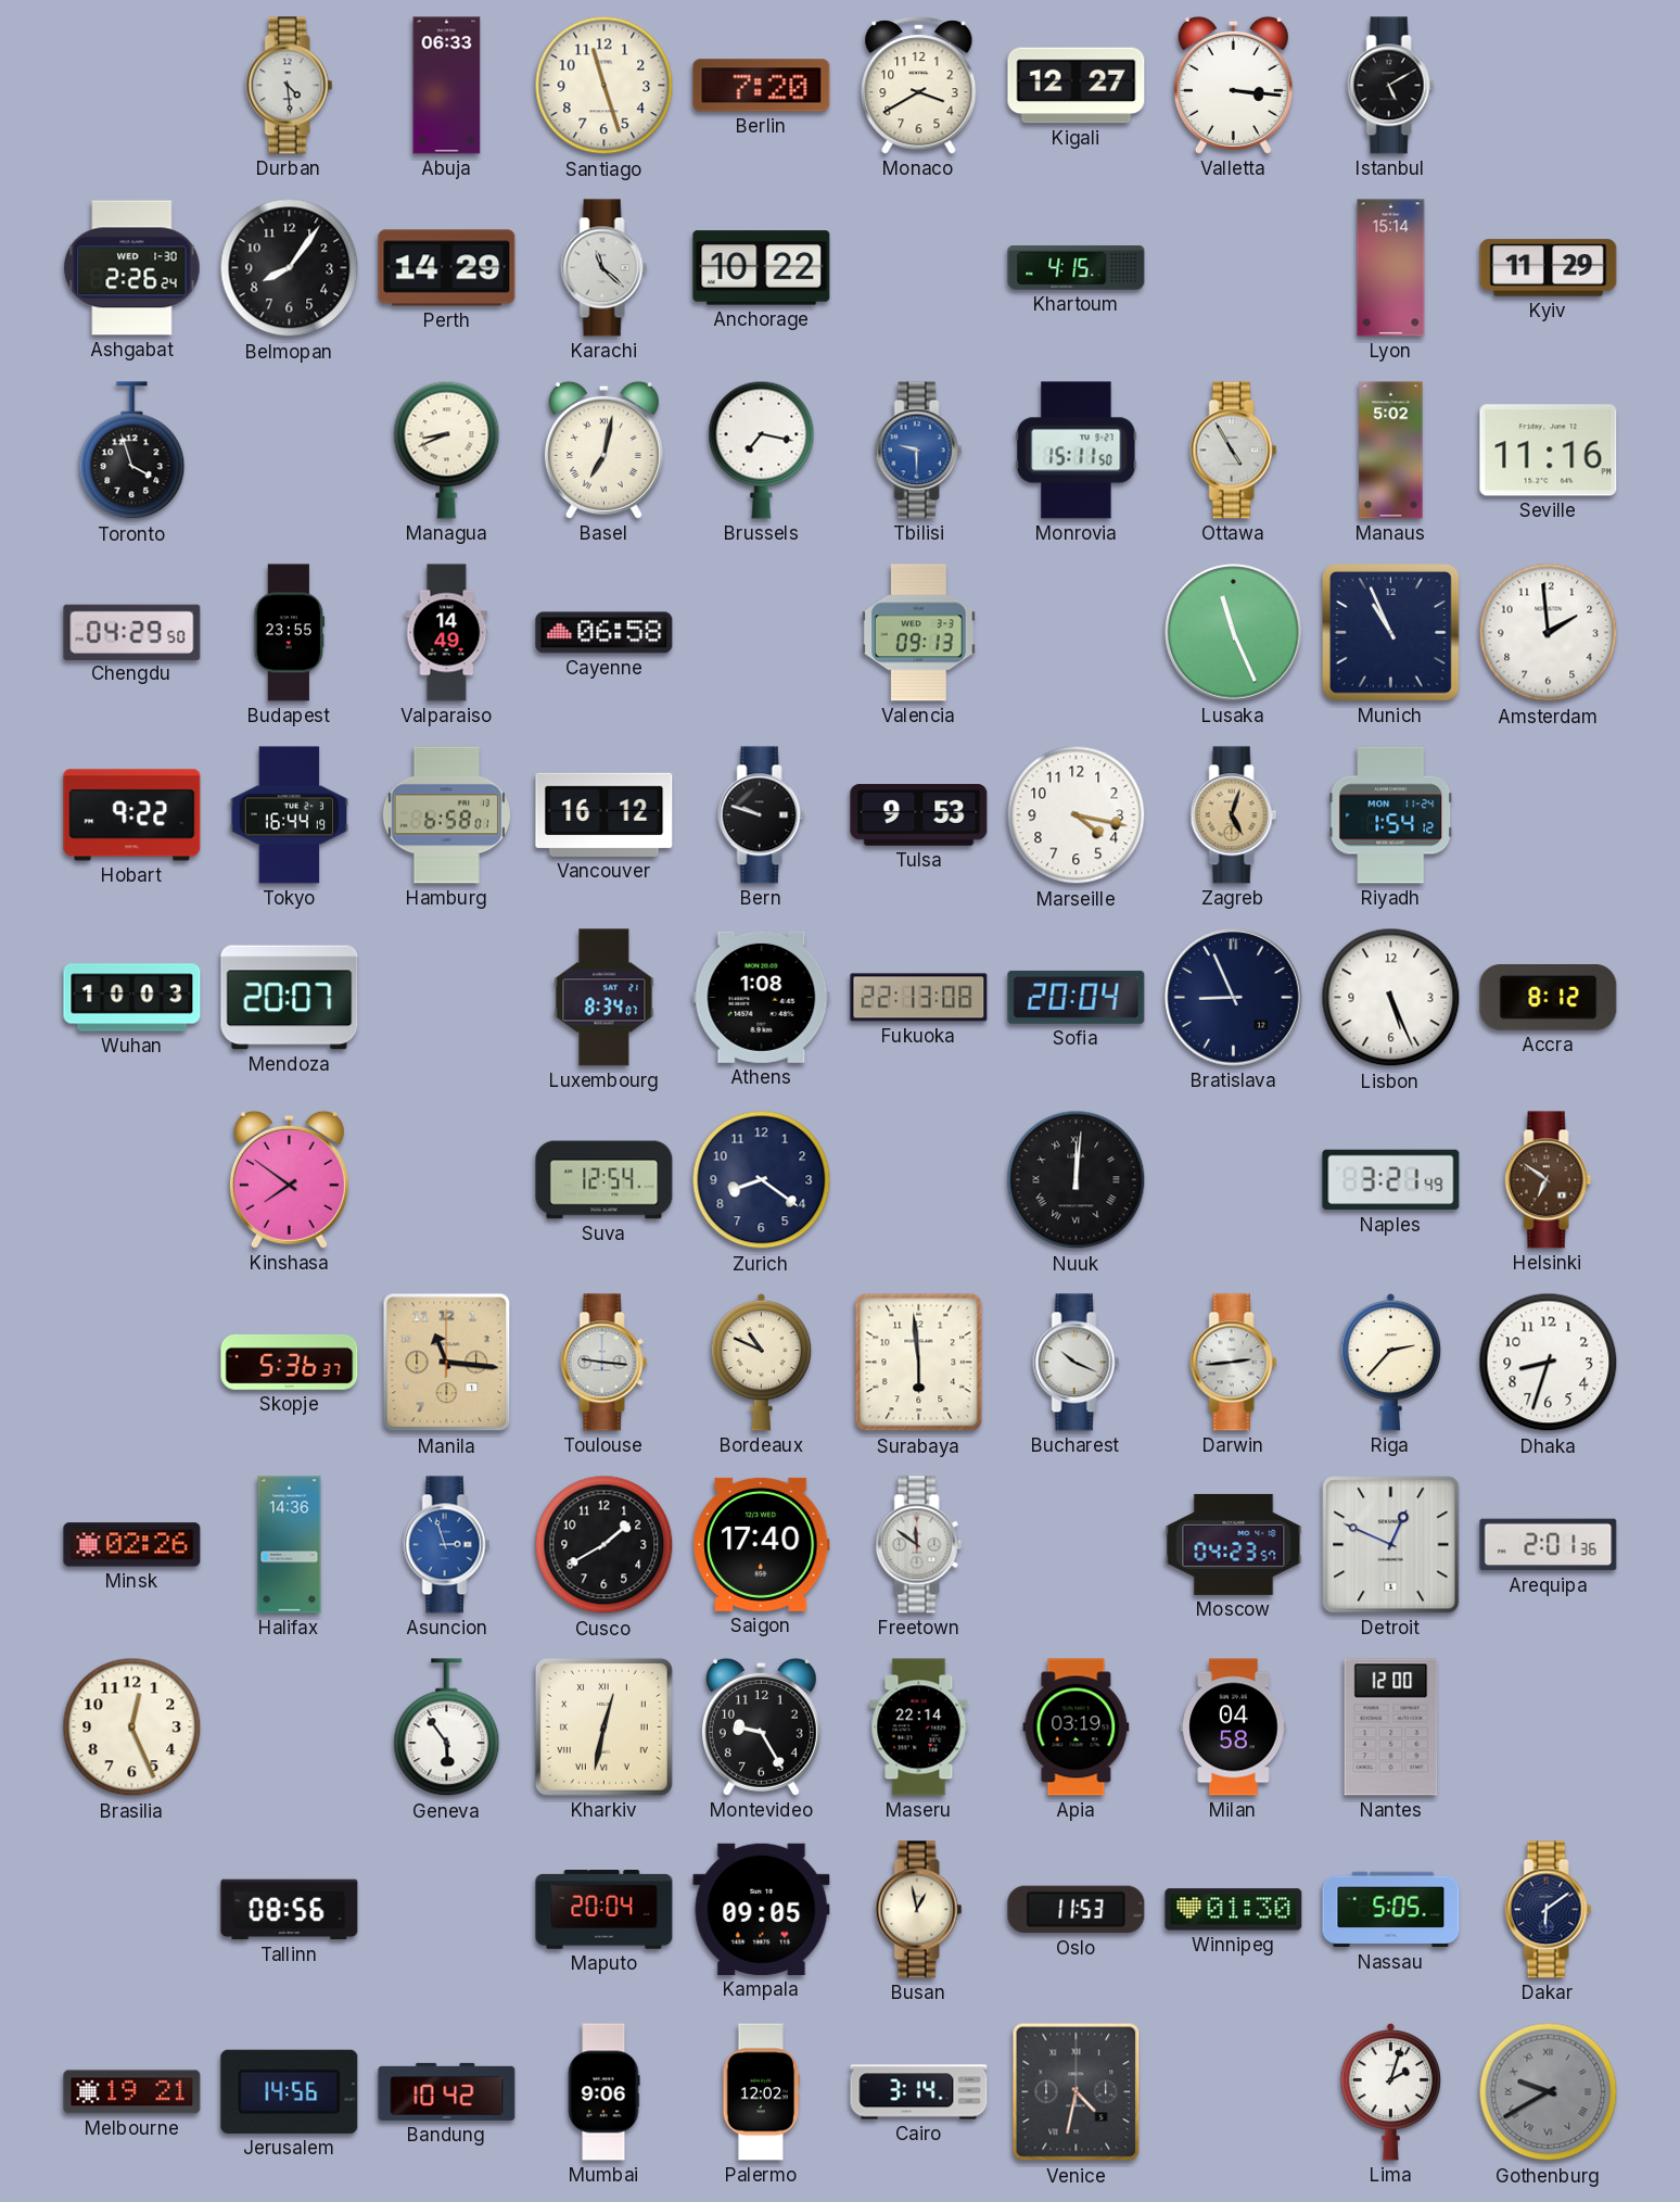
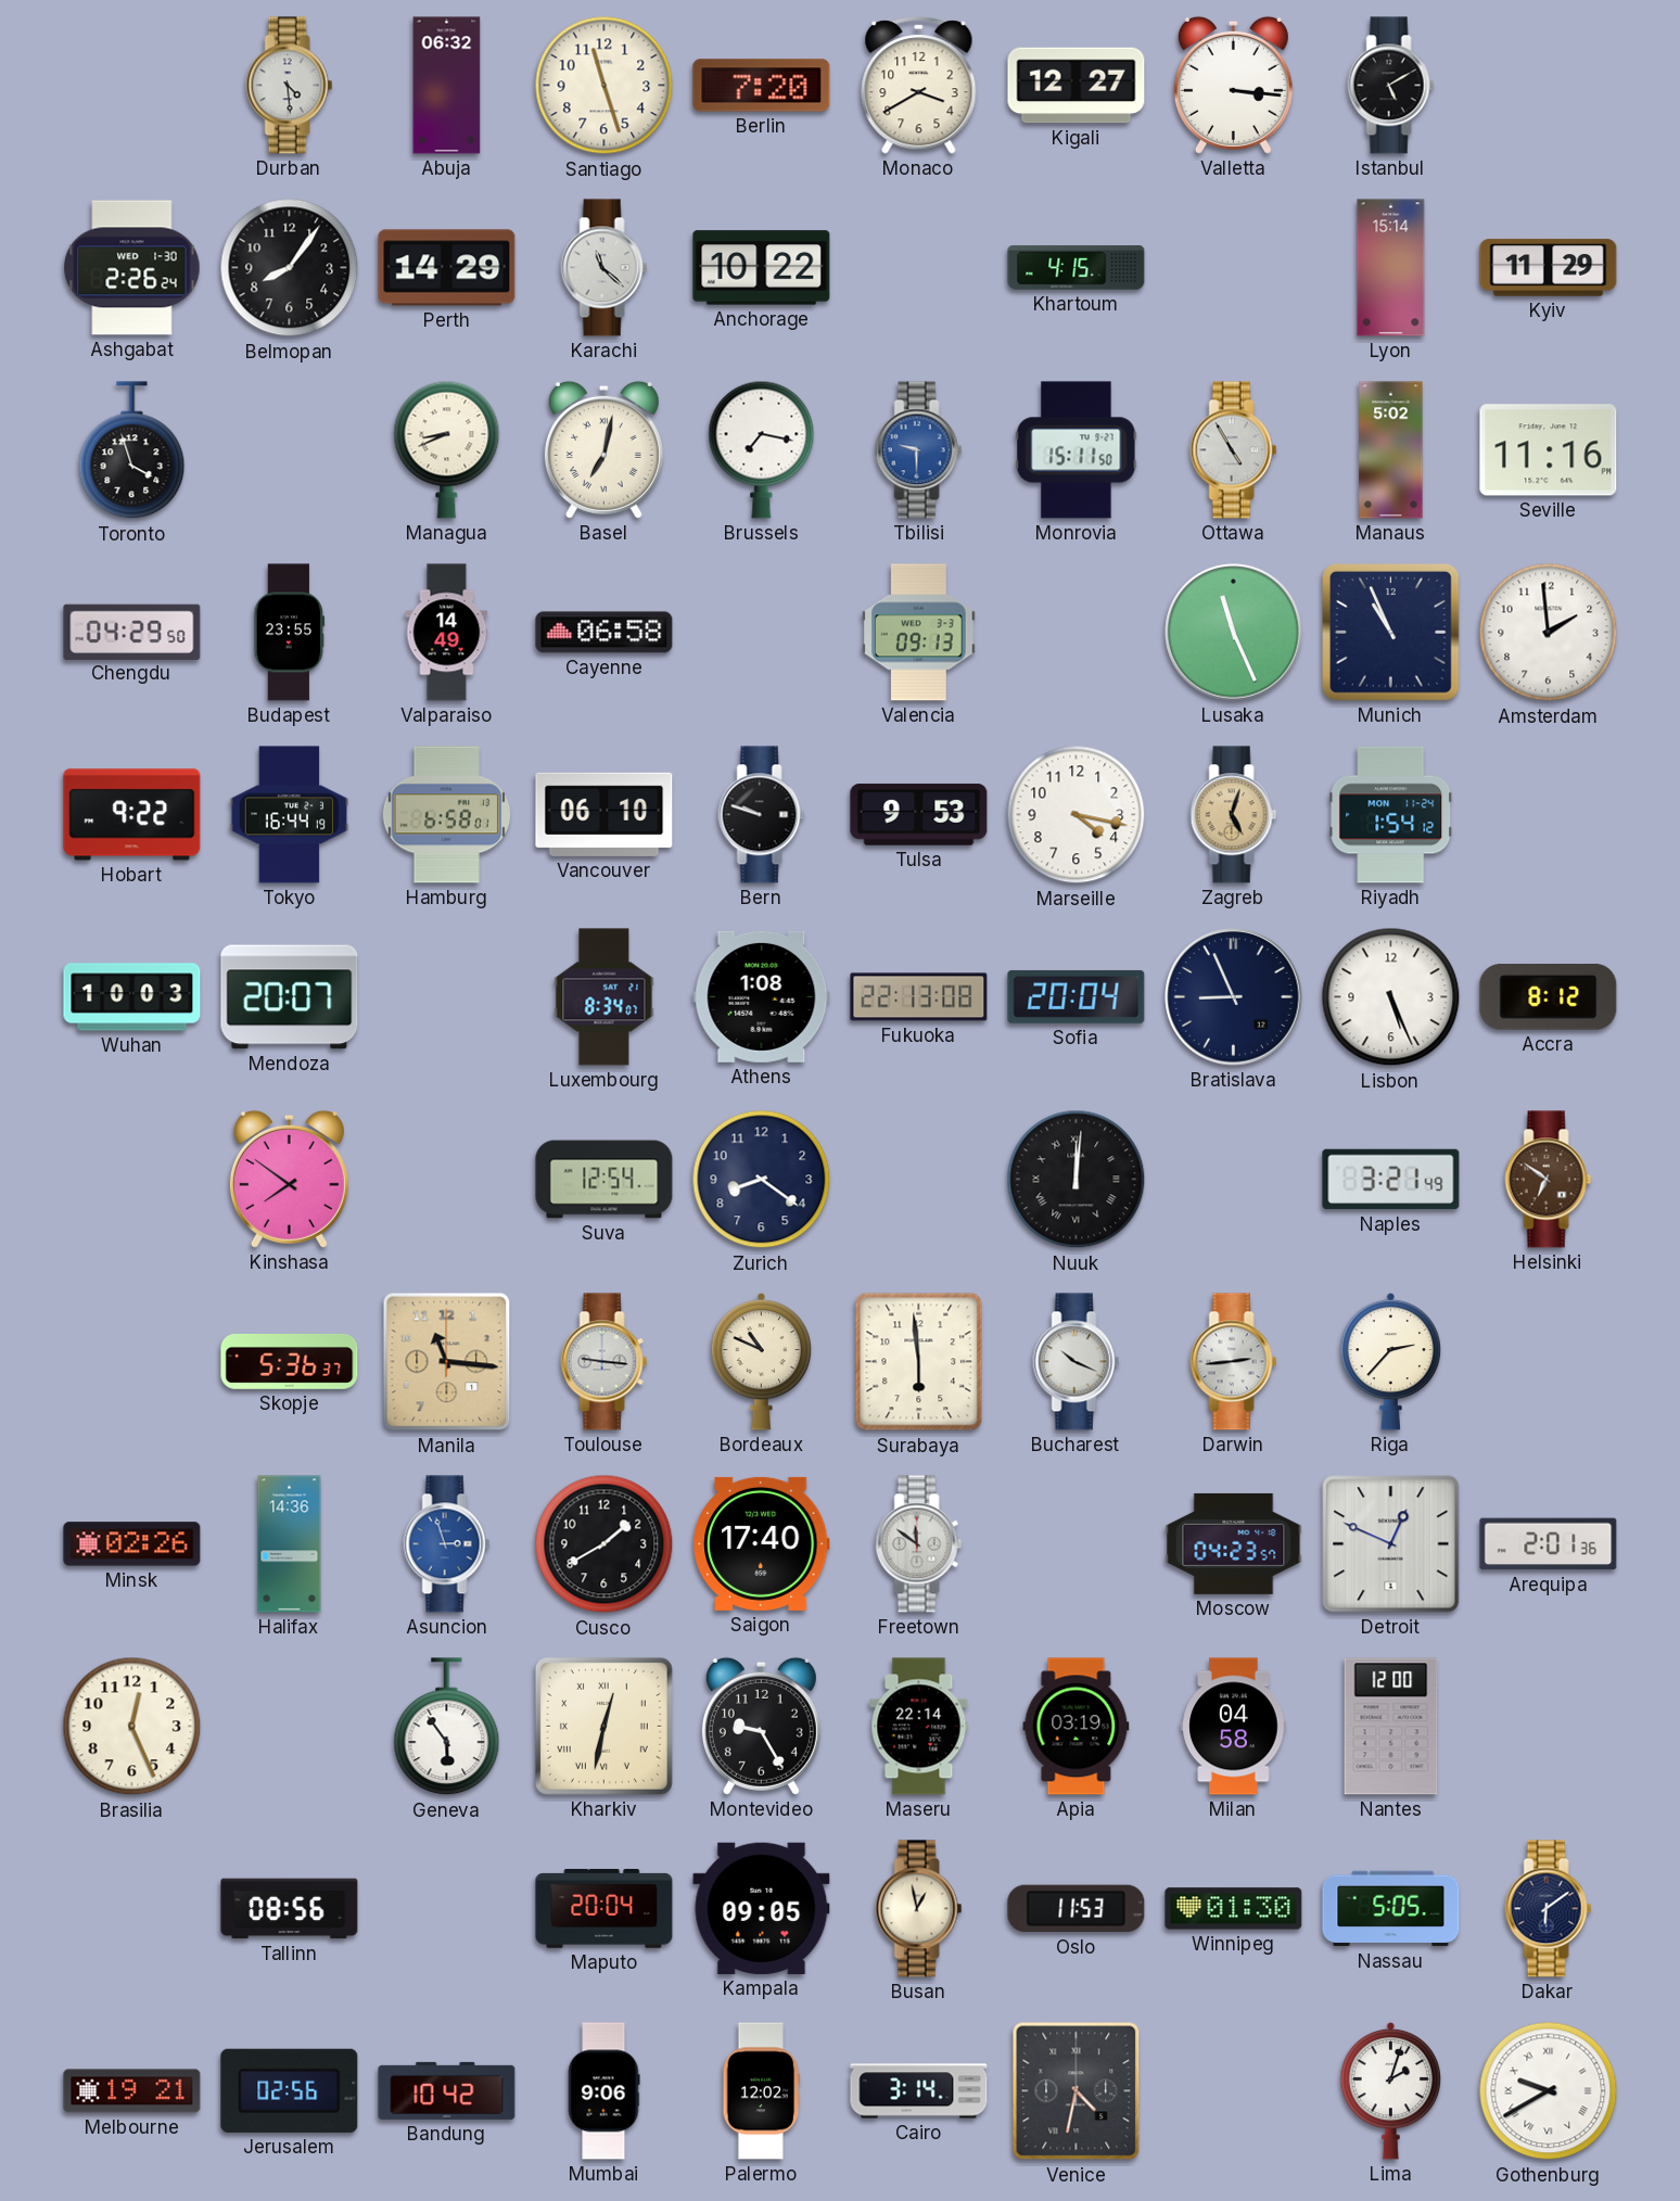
Abuja: 06:33 -> 06:32
Vancouver: 16:12 -> 06:10
Dhaka: 8:33 -> none
Jerusalem: 14:56 -> 02:56
Gothenburg dial: grey -> white
